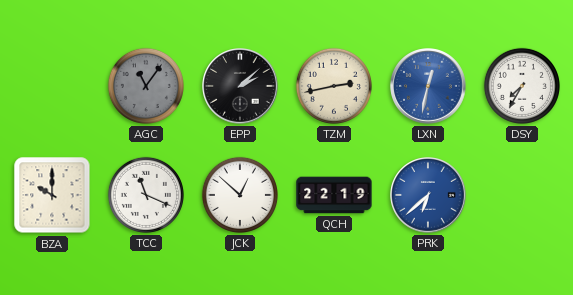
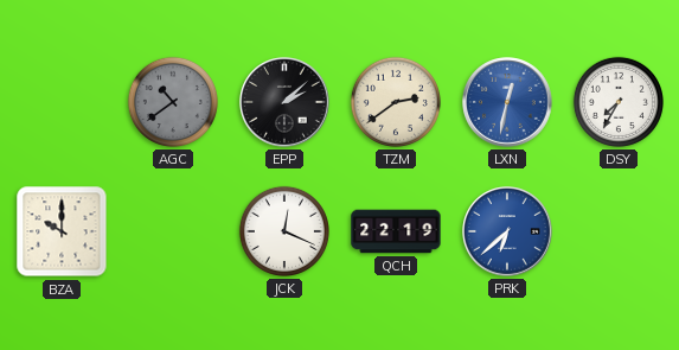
AGC: 11:06 -> 10:39
TZM: 2:43 -> 2:39
TCC: 11:19 -> none
JCK: 12:52 -> 12:19
